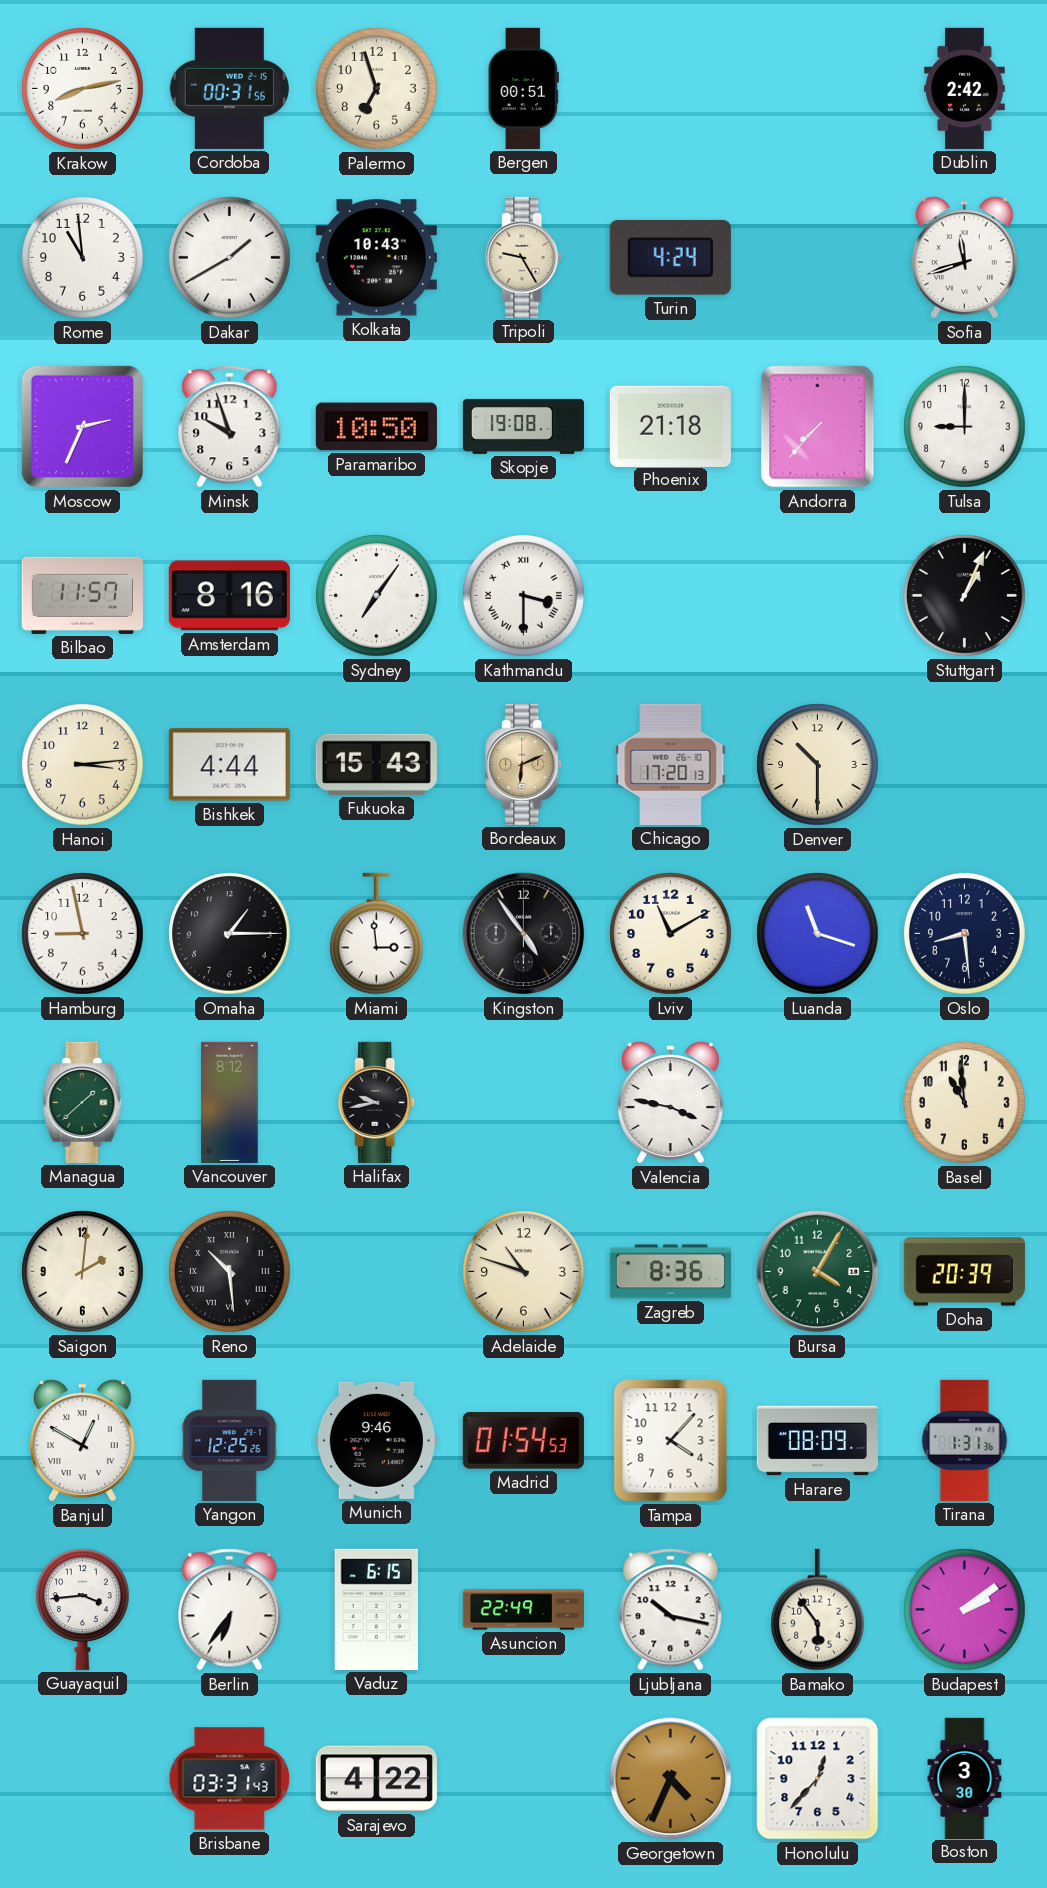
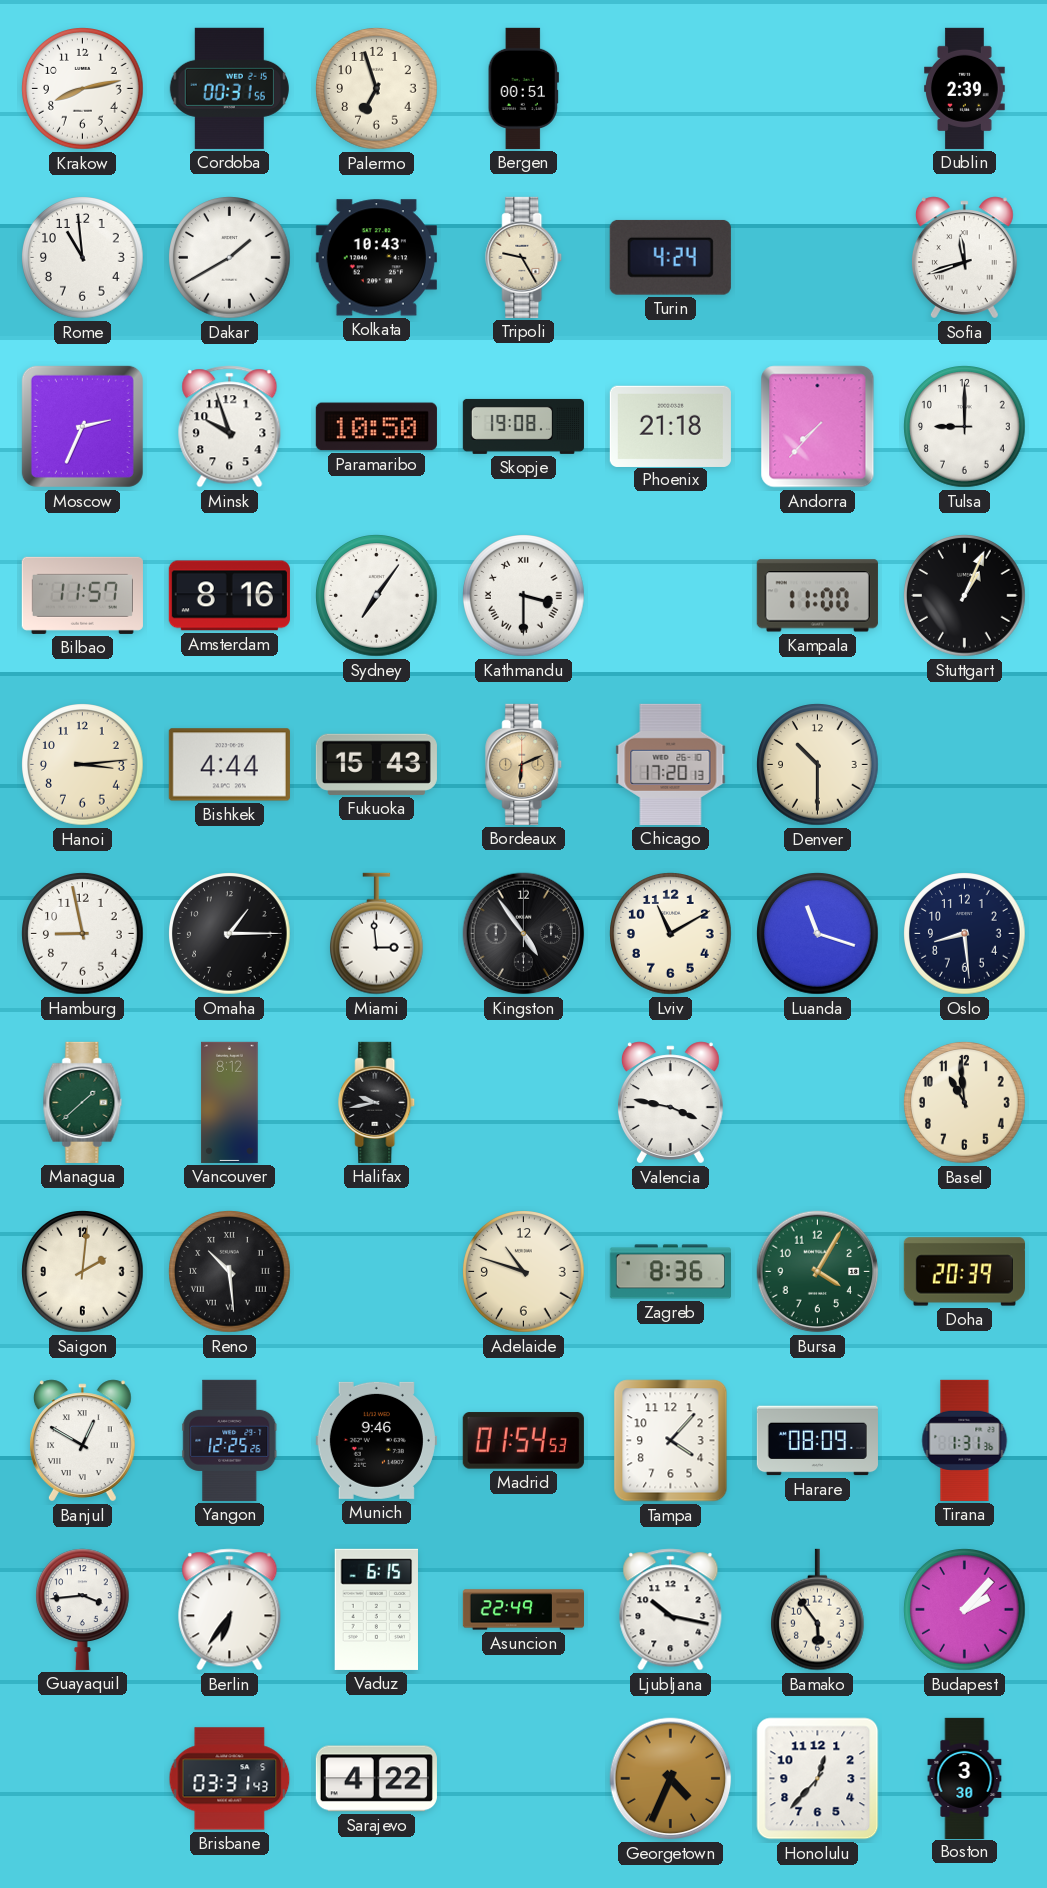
Dublin: 2:42 -> 2:39
Kampala: none -> 11:00
Budapest: 2:09 -> 2:07
